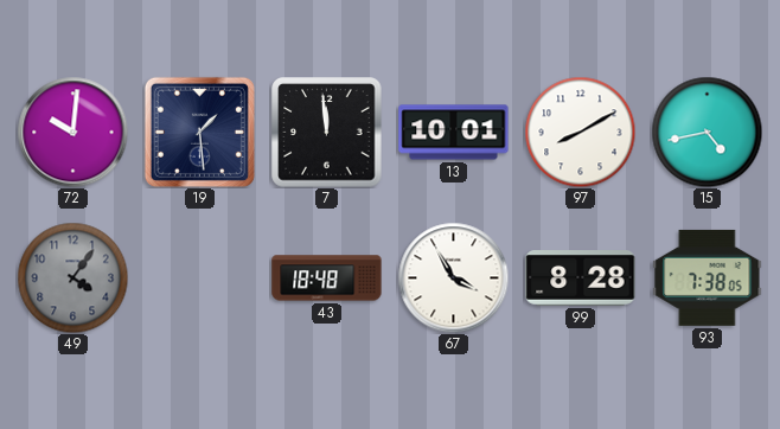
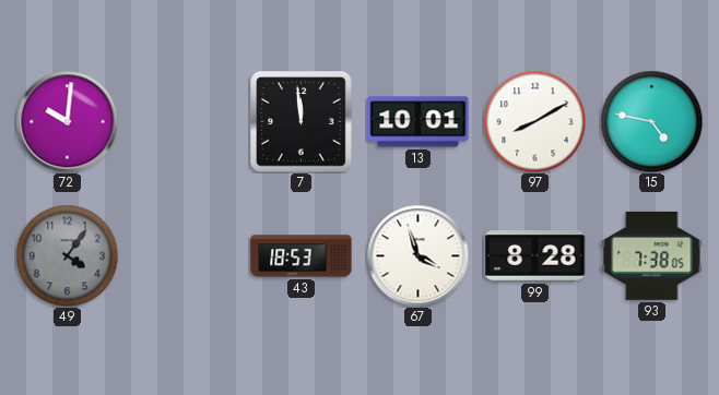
19: 1:29 -> none
15: 4:43 -> 4:47
43: 18:48 -> 18:53
67: 3:55 -> 3:57
